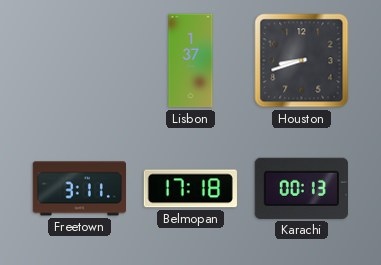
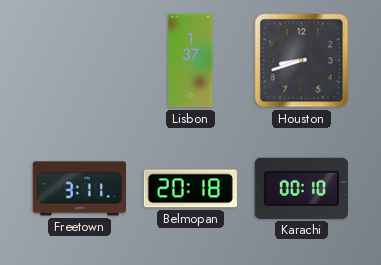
Belmopan: 17:18 -> 20:18
Karachi: 00:13 -> 00:10
